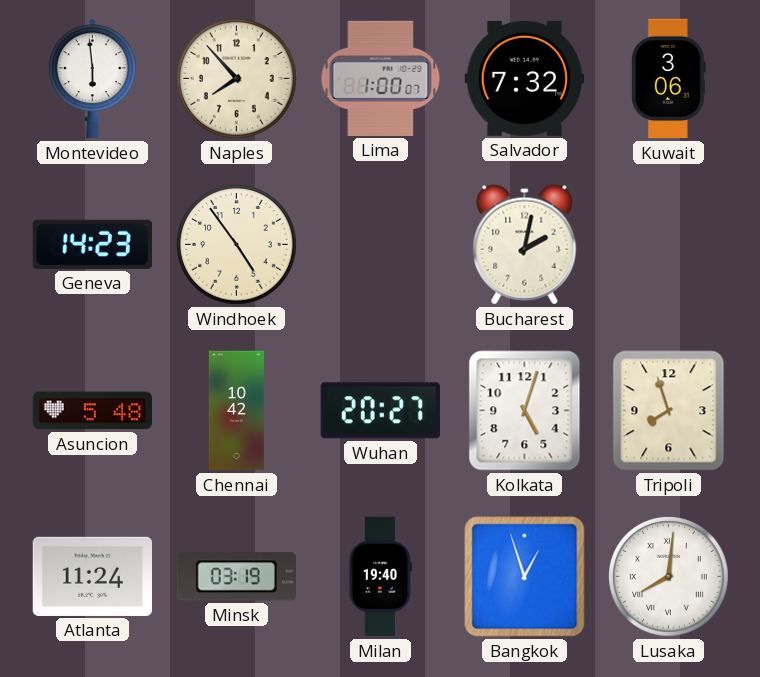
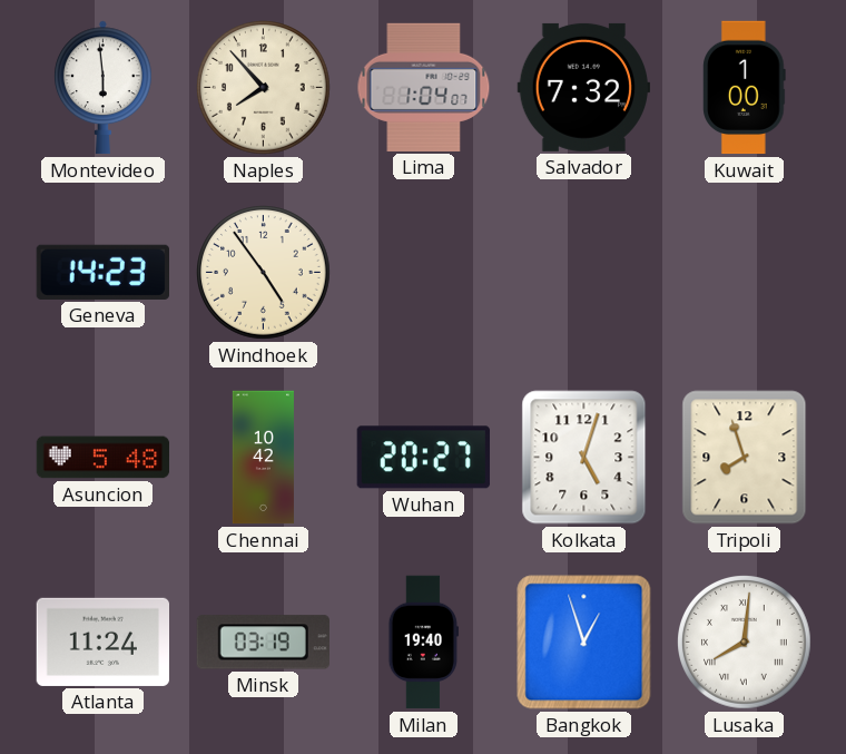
Lima: 1:00 -> 1:04
Kuwait: 3:06 -> 1:00
Bucharest: 2:02 -> none
